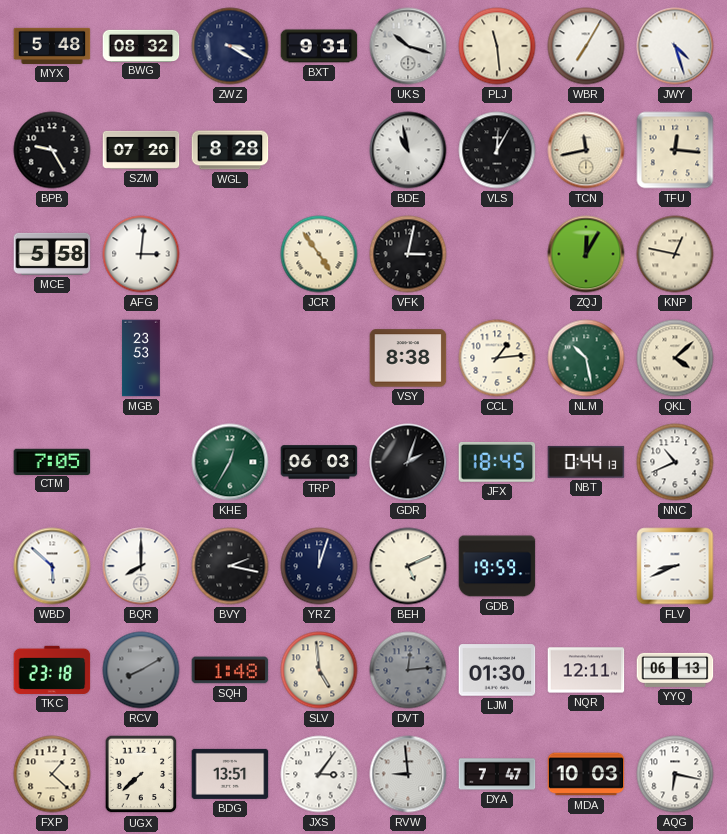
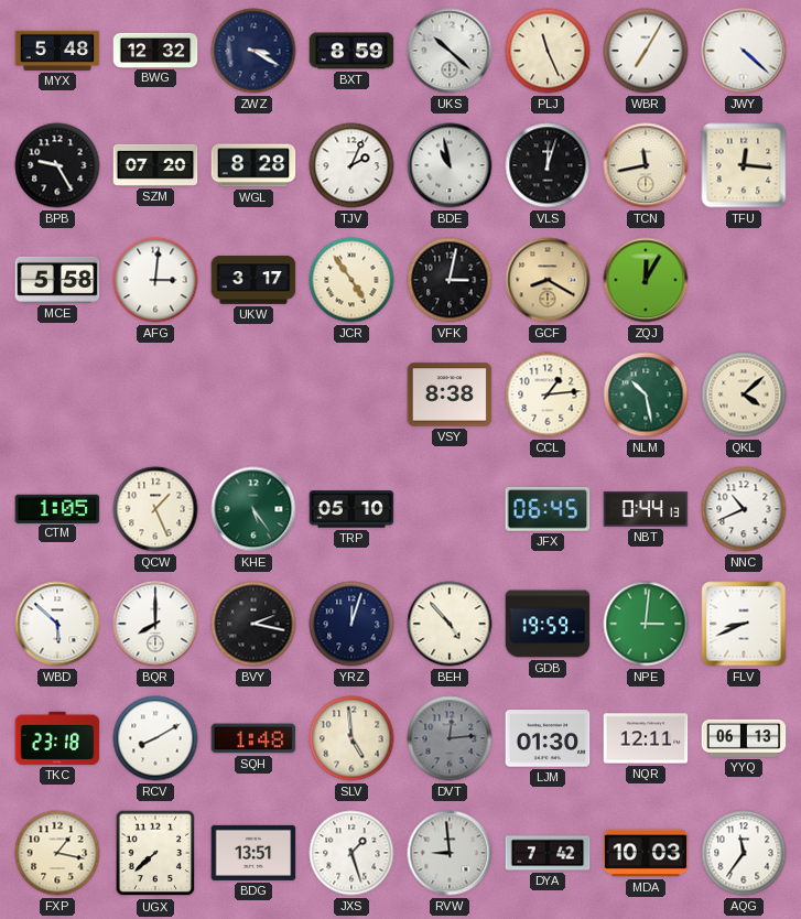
BWG: 08:32 -> 12:32
BXT: 9:31 -> 8:59
UKS: 10:18 -> 10:22
PLJ: 11:29 -> 11:26
JWY: 4:27 -> 4:22
TJV: none -> 2:04
VLS: 12:05 -> 12:03
UKW: none -> 3:17
GCF: none -> 8:20
KNP: 12:47 -> none
MGB: 23:53 -> none
CTM: 7:05 -> 1:05
QCW: none -> 1:26
KHE: 12:35 -> 5:24
TRP: 06:03 -> 05:10
GDR: 2:03 -> none
JFX: 18:45 -> 06:45
BEH: 5:11 -> 4:53
NPE: none -> 3:01
RCV dial: grey -> white
FXP: 1:22 -> 1:17
JXS: 3:06 -> 1:27
DYA: 7:47 -> 7:42
AQG: 6:17 -> 11:36
